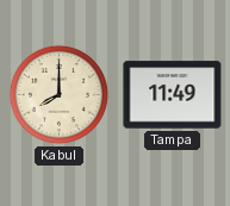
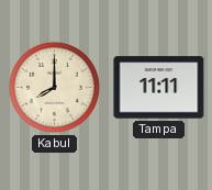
Tampa: 11:49 -> 11:11
